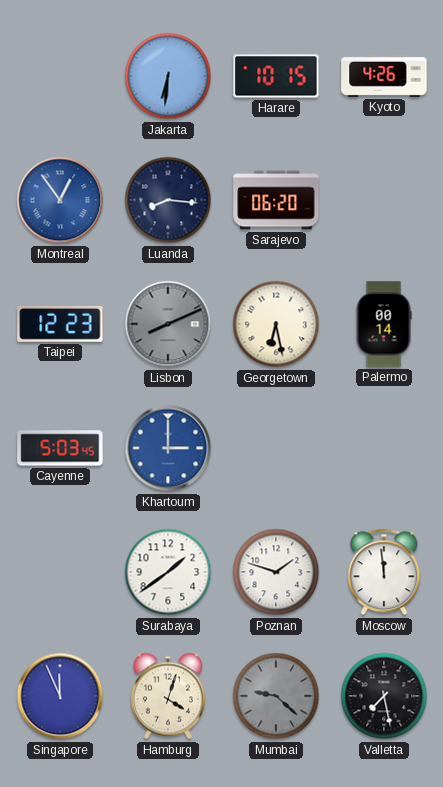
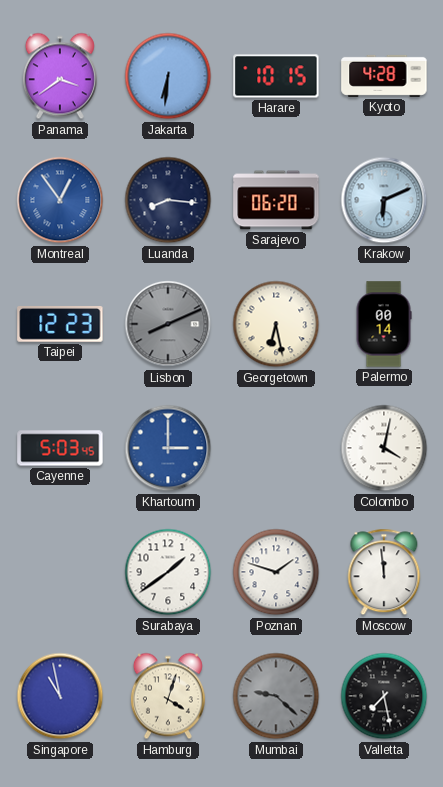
Panama: none -> 3:39
Kyoto: 4:26 -> 4:28
Krakow: none -> 6:11
Colombo: none -> 4:02
Singapore: 11:56 -> 10:58
